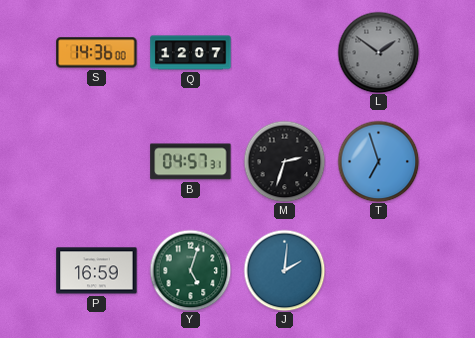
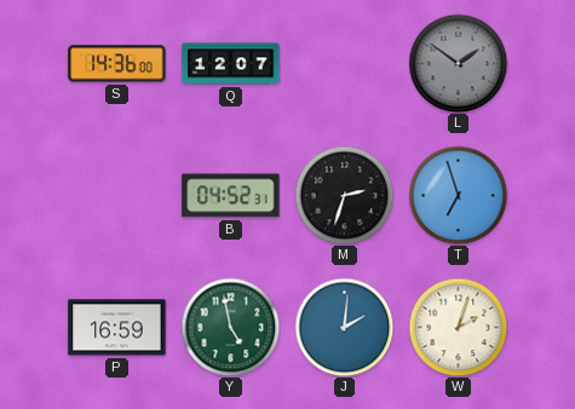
B: 04:57 -> 04:52
Y: 5:03 -> 4:58
W: none -> 2:03
